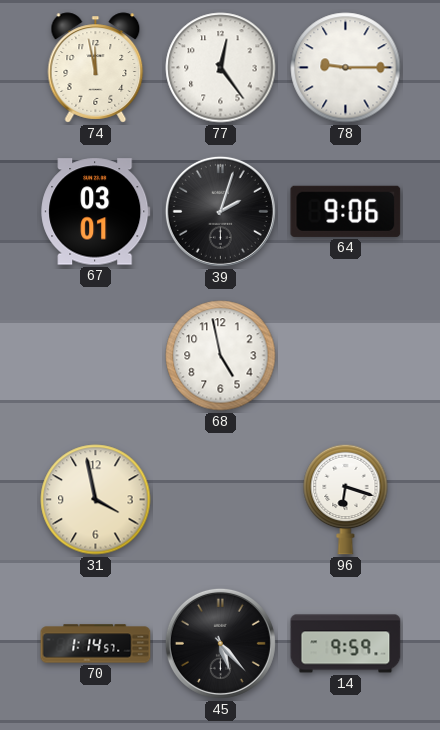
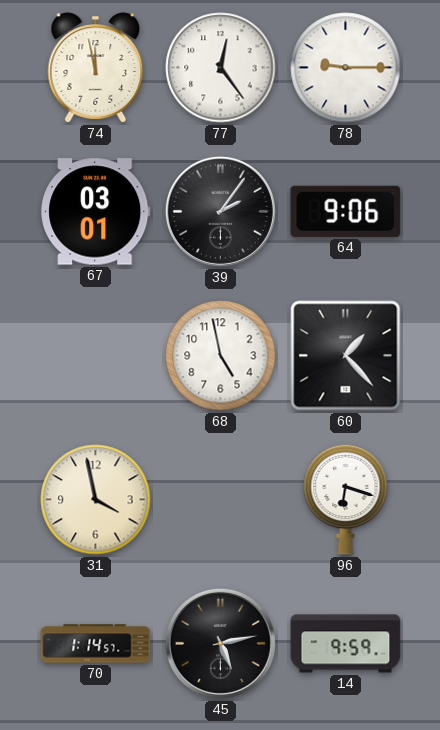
39: 2:03 -> 2:06
60: none -> 1:23
45: 5:23 -> 5:13
